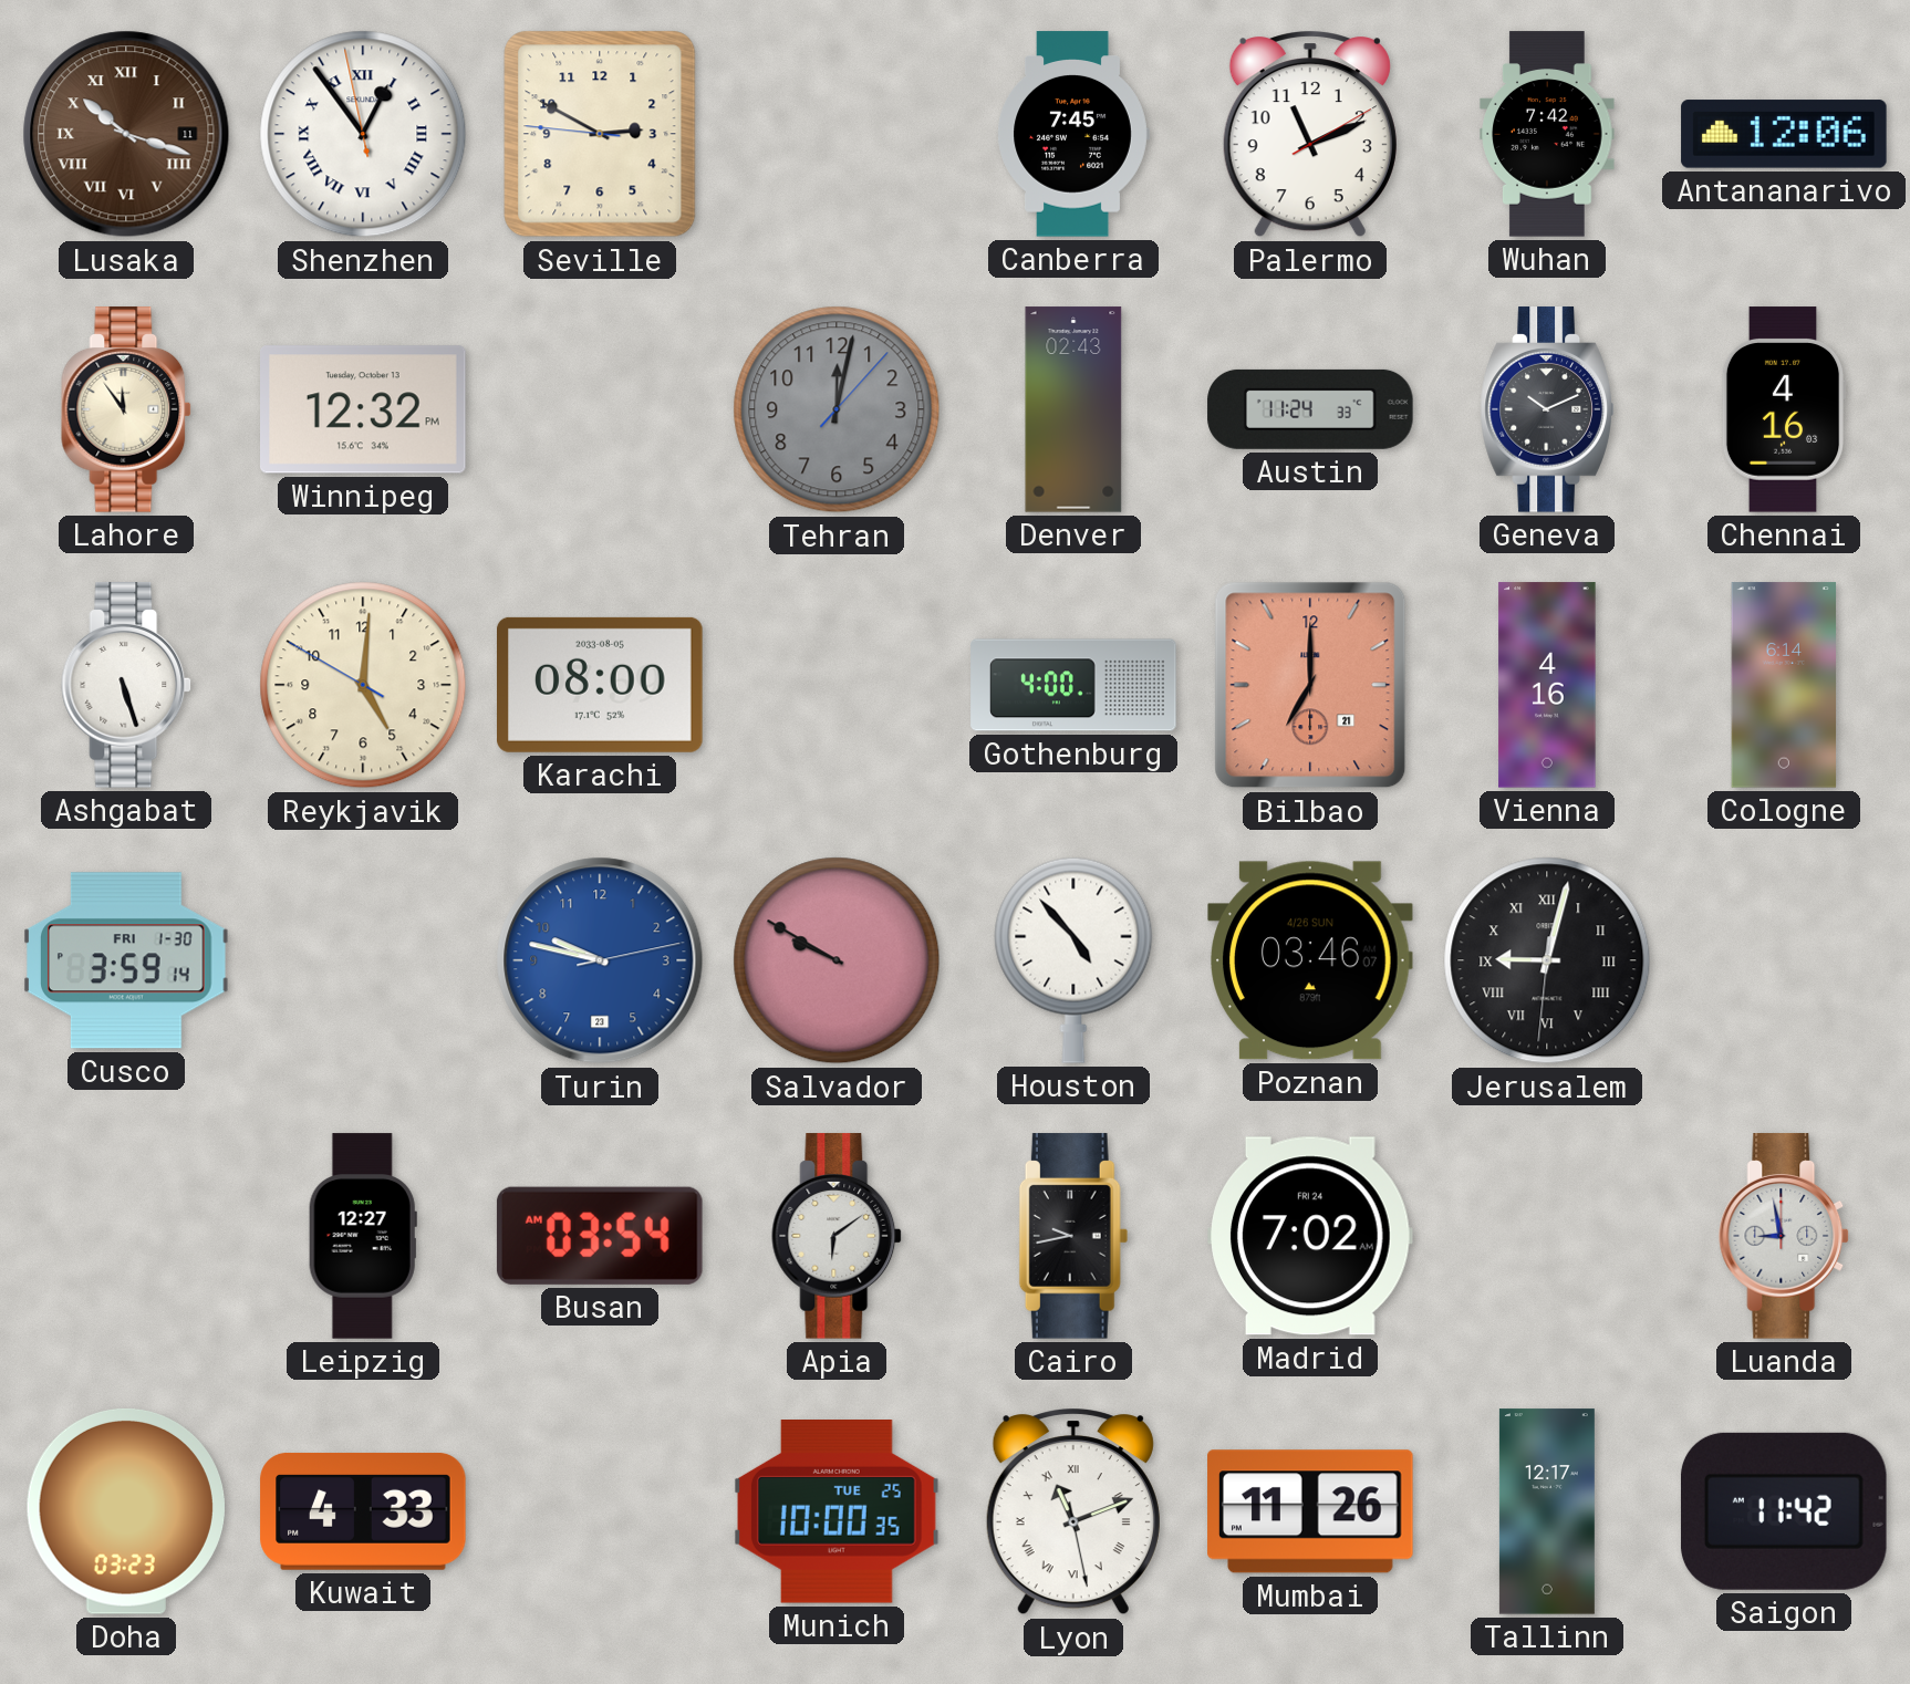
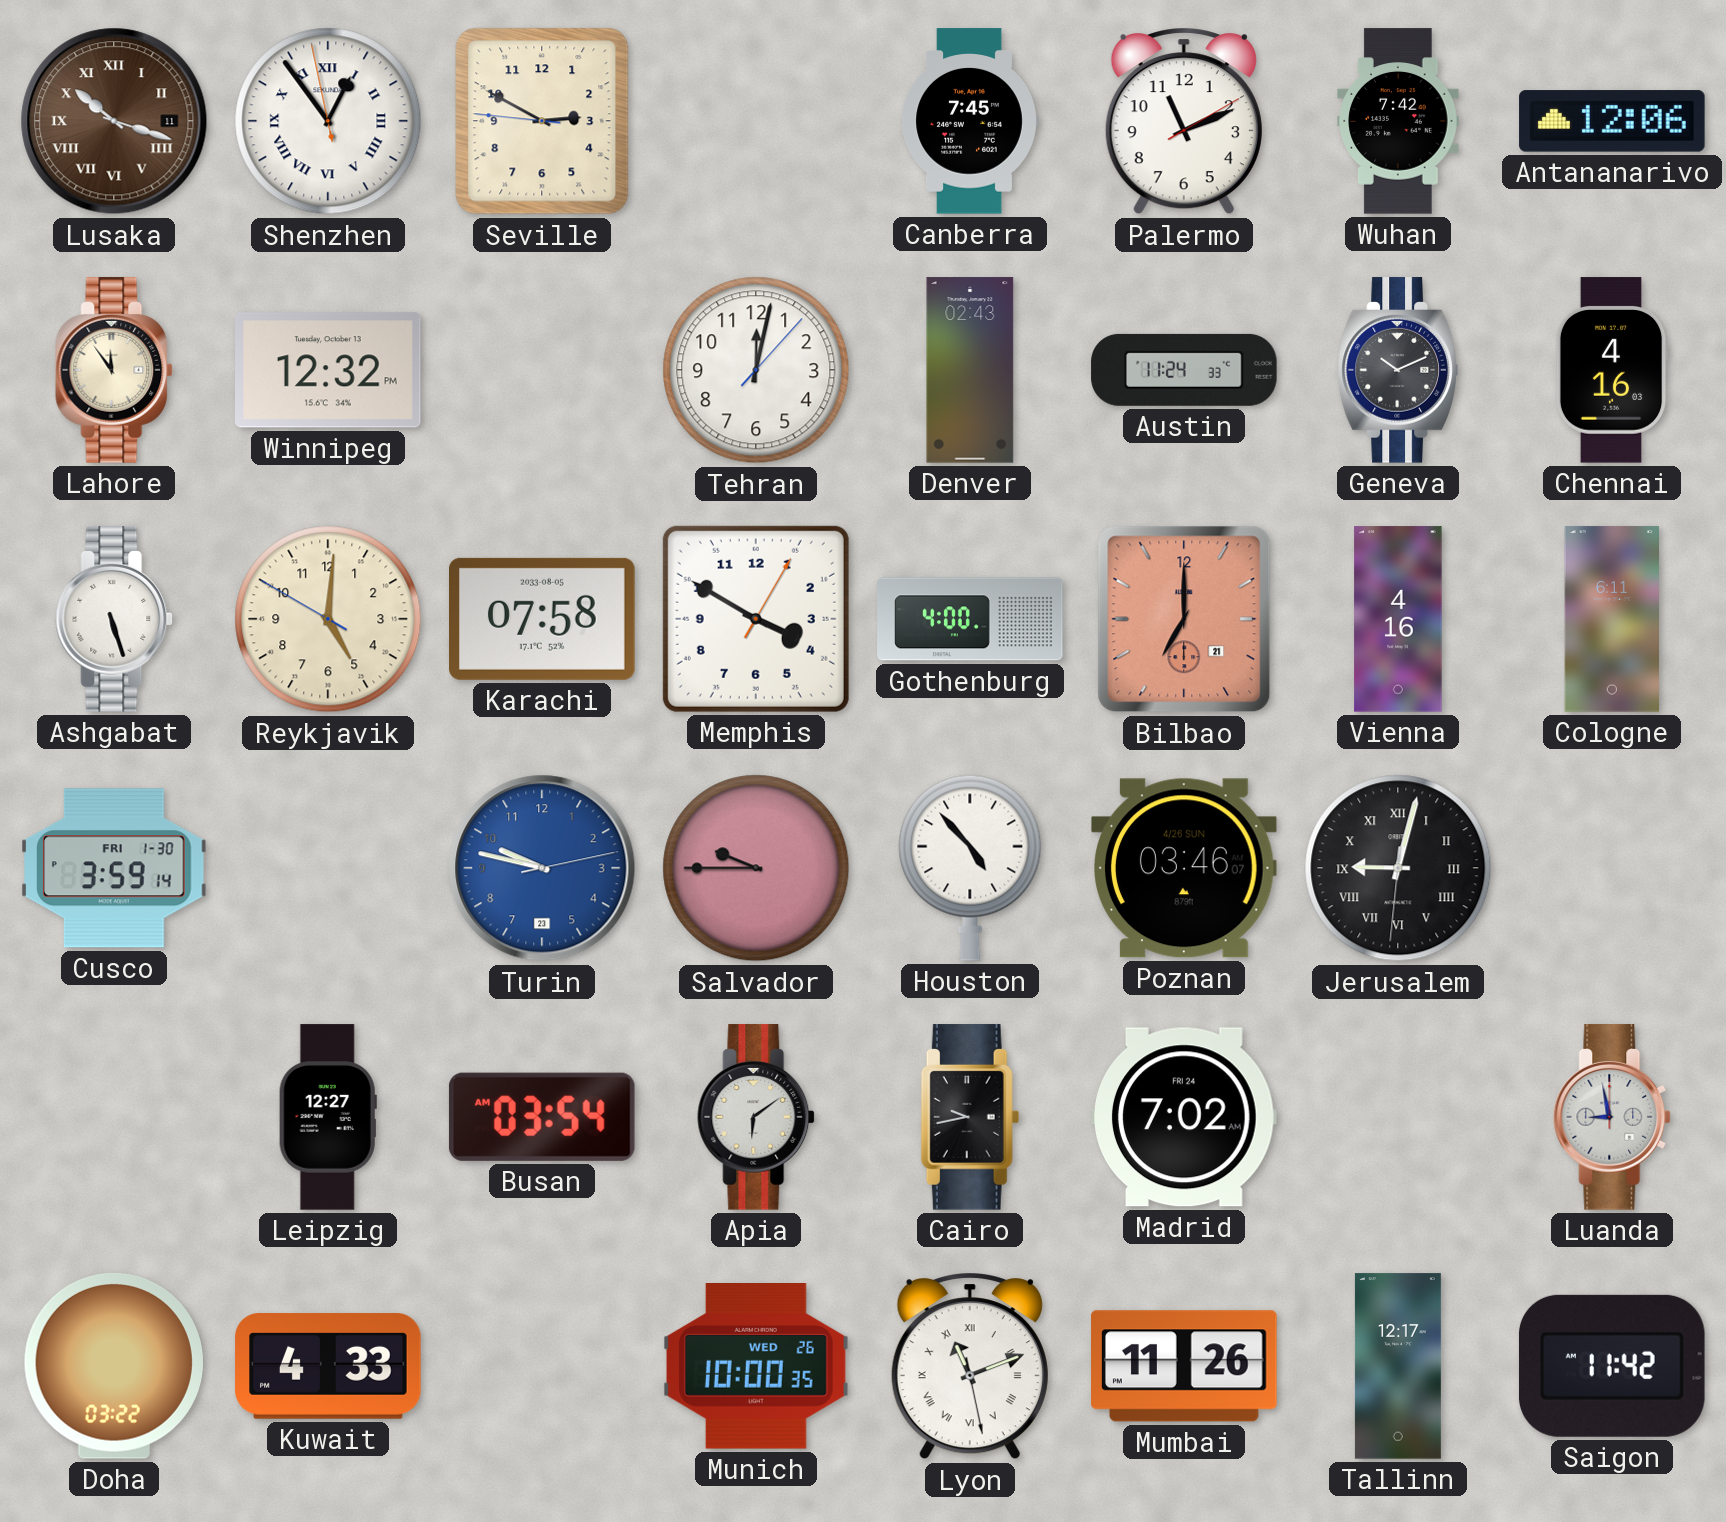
Tehran dial: grey -> white
Karachi: 08:00 -> 07:58
Memphis: none -> 3:50
Cologne: 6:14 -> 6:11
Salvador: 9:50 -> 9:45
Doha: 03:23 -> 03:22
Munich date: TUE 25 -> WED 26
